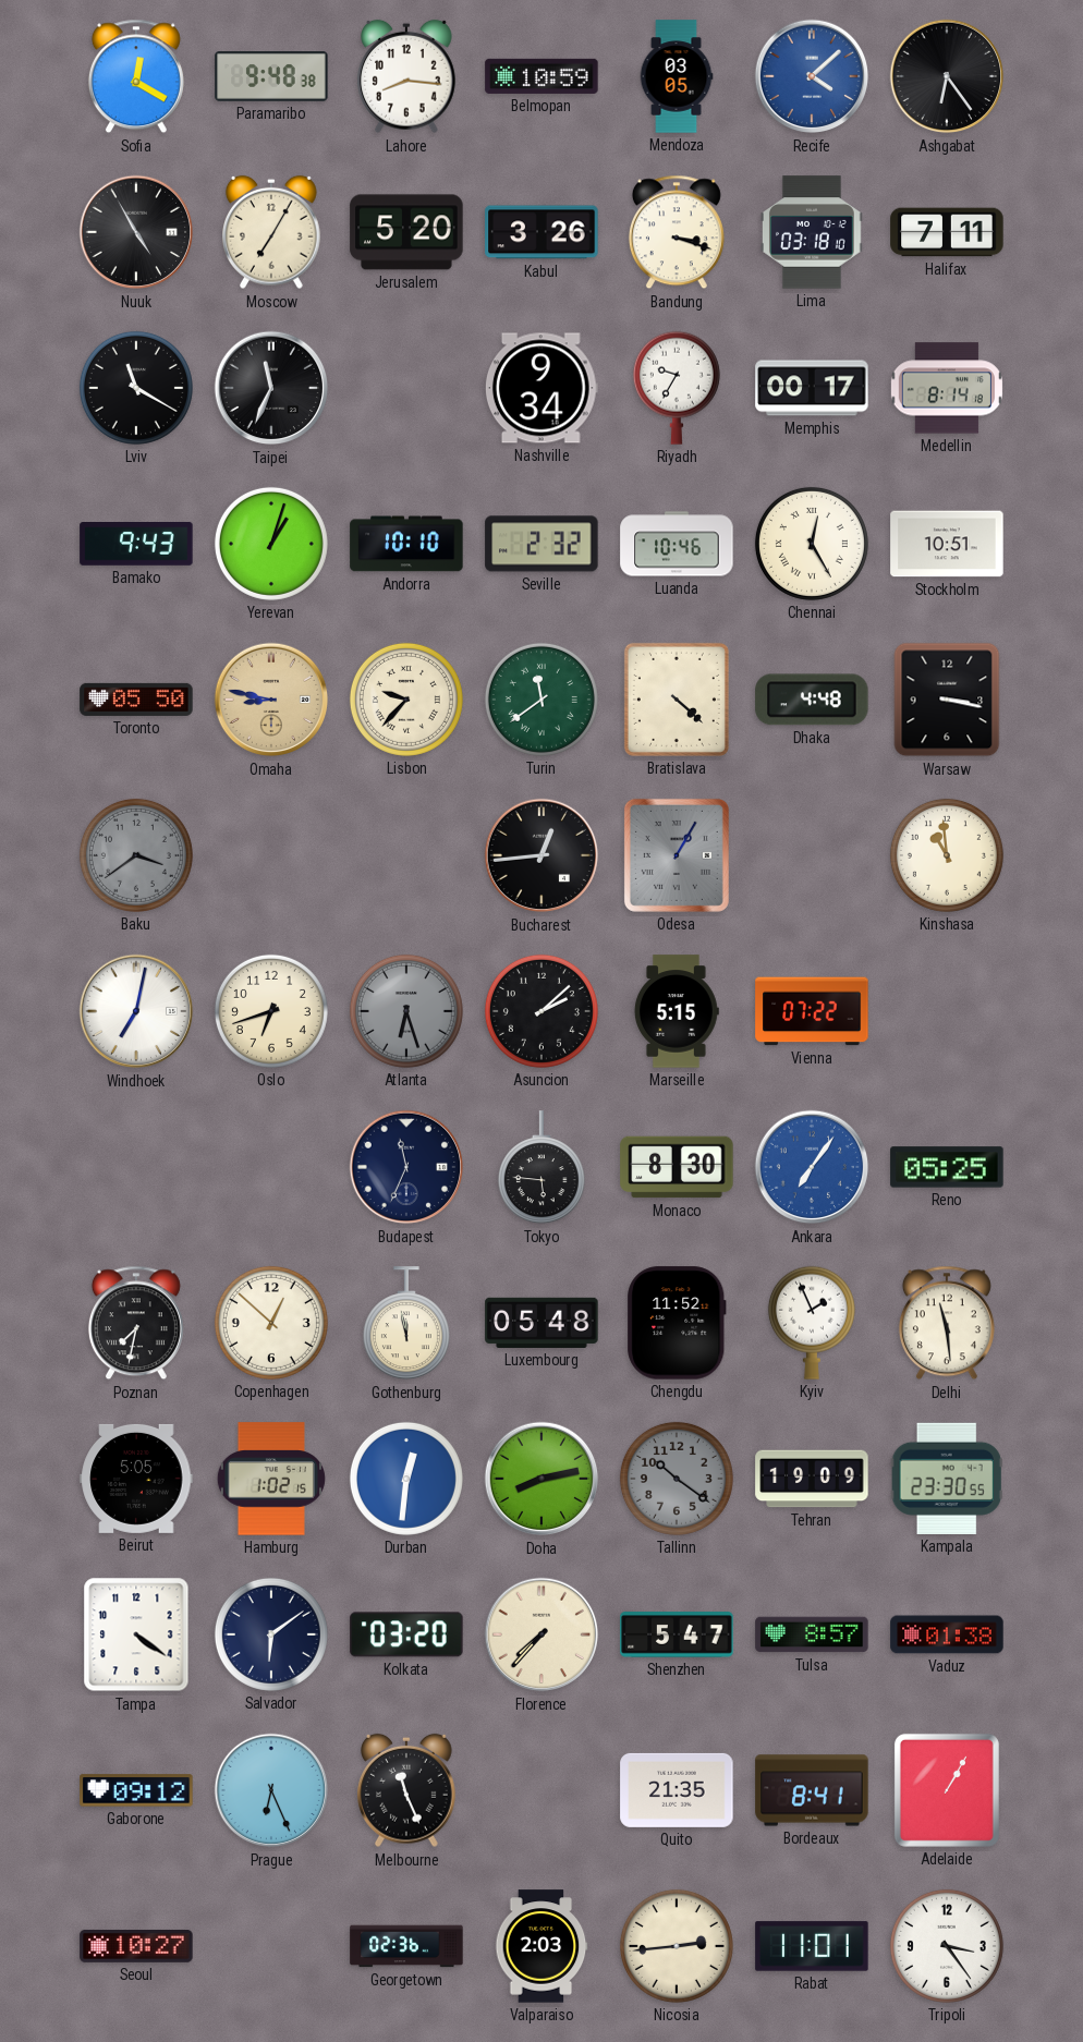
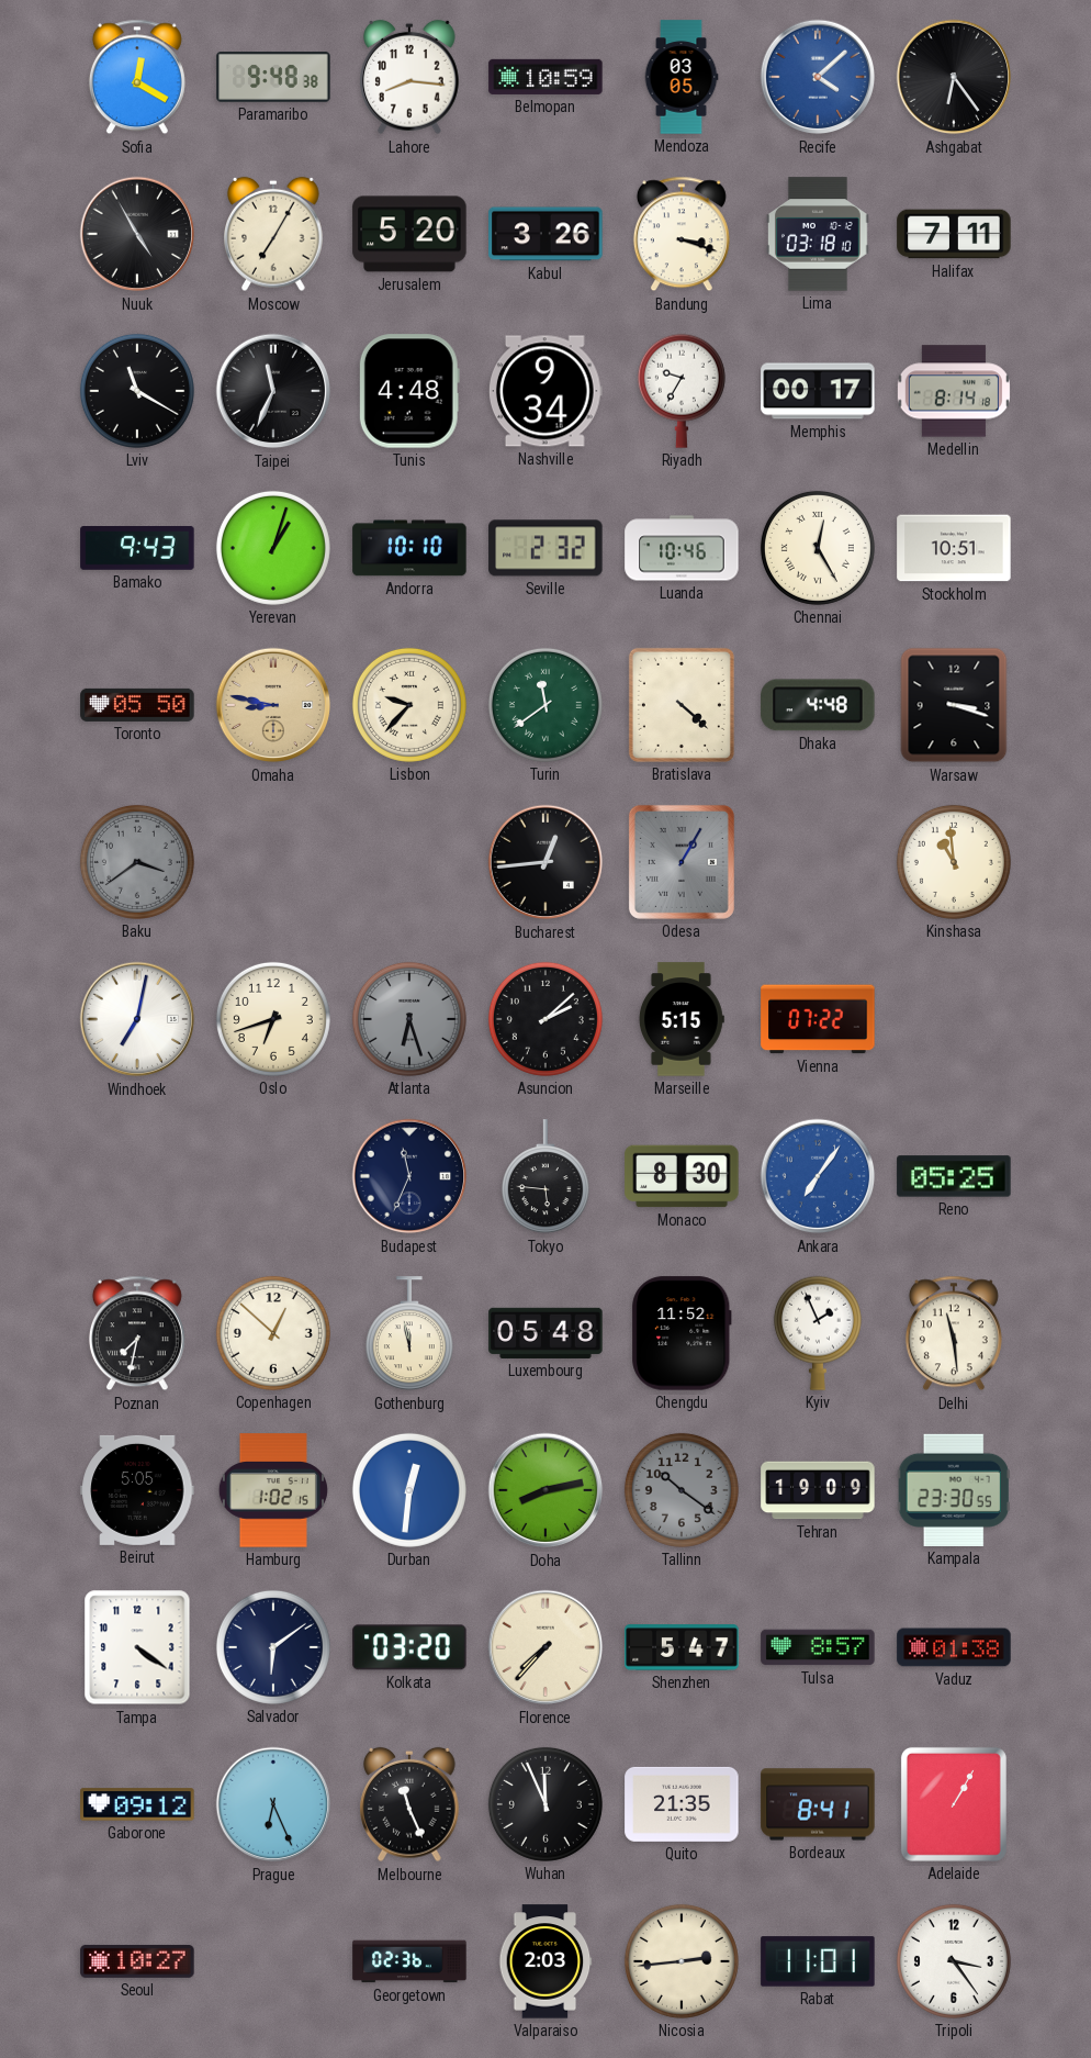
Tunis: none -> 4:48
Warsaw: 3:17 -> 3:18
Wuhan: none -> 11:56
